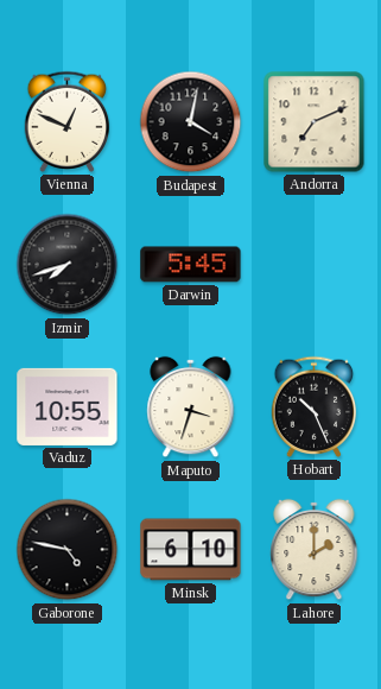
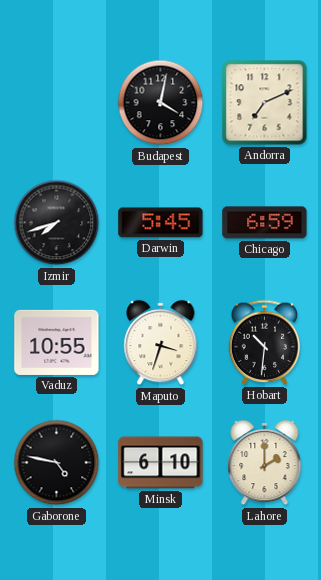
Vienna: 12:49 -> none
Chicago: none -> 6:59
Hobart: 10:26 -> 10:31
